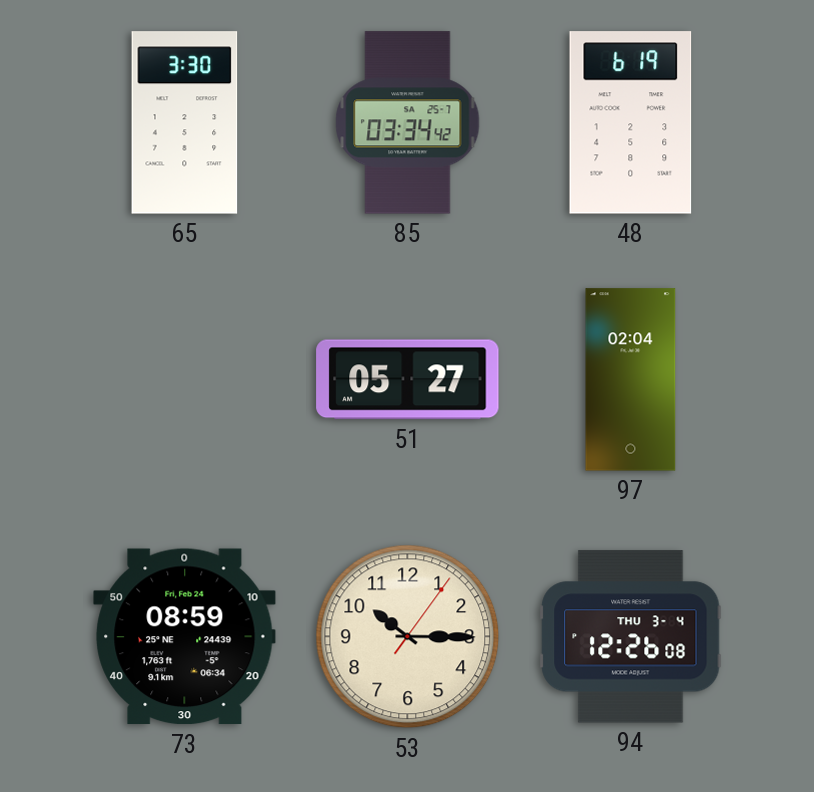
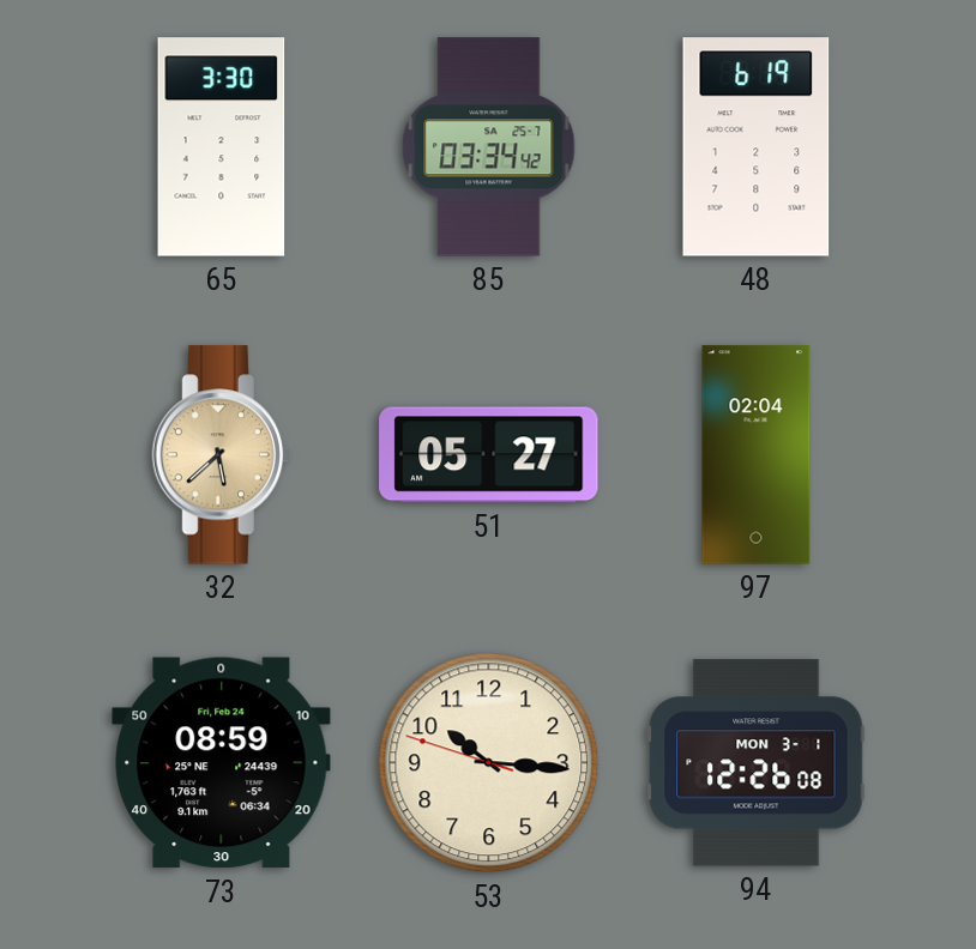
32: none -> 5:38
53: 10:15:06 -> 10:15:48
94 date: THU 3-4 -> MON 3-1
